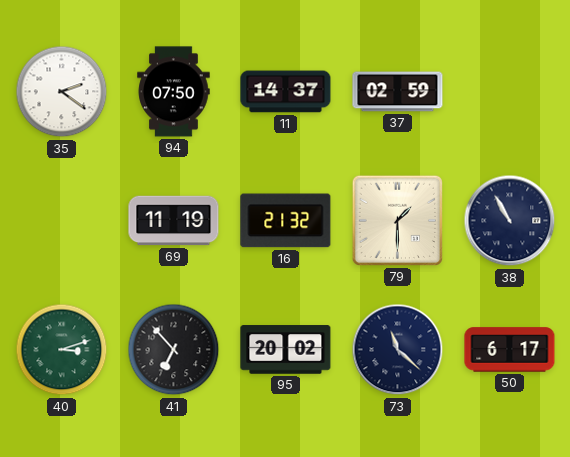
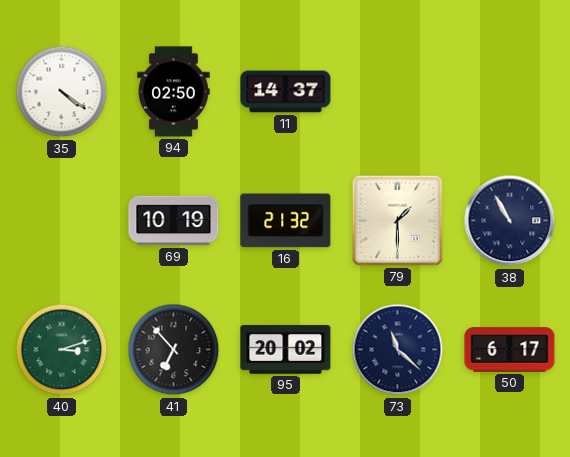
35: 2:21 -> 4:21
94: 07:50 -> 02:50
37: 02:59 -> none
69: 11:19 -> 10:19
